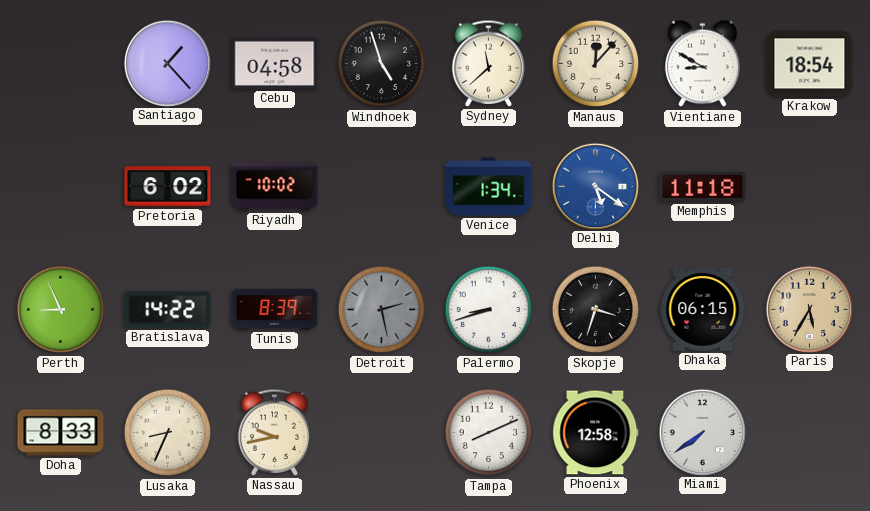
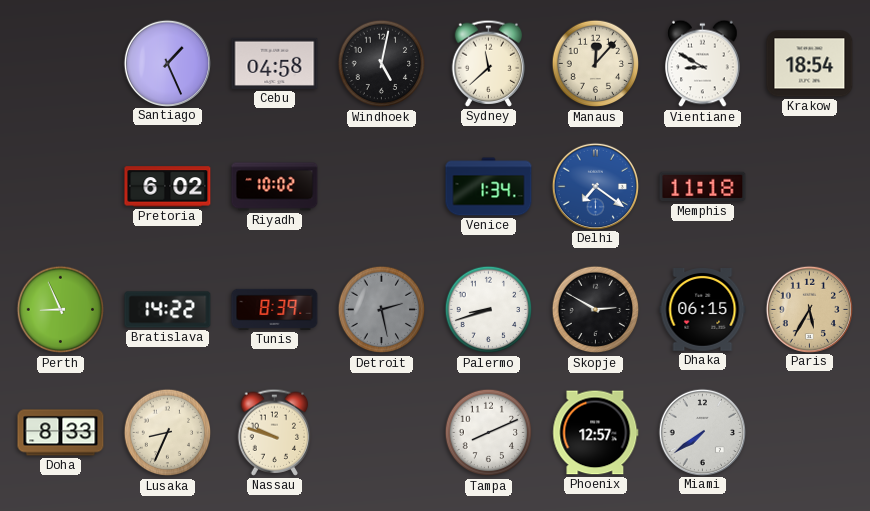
Santiago: 1:23 -> 1:26
Windhoek: 4:57 -> 5:02
Delhi: 5:21 -> 7:21
Skopje: 3:33 -> 2:50
Nassau: 9:43 -> 9:48
Phoenix: 12:58 -> 12:57
